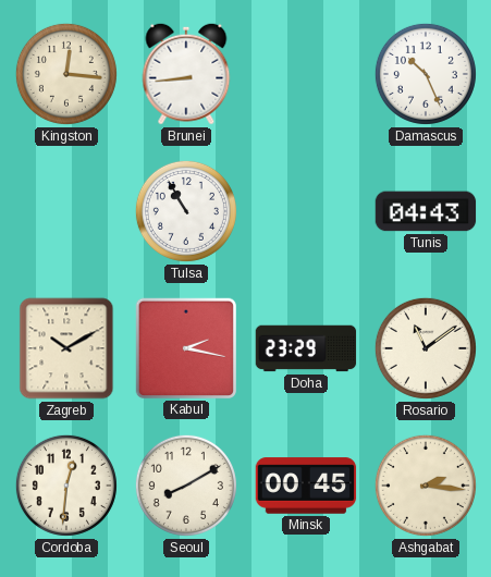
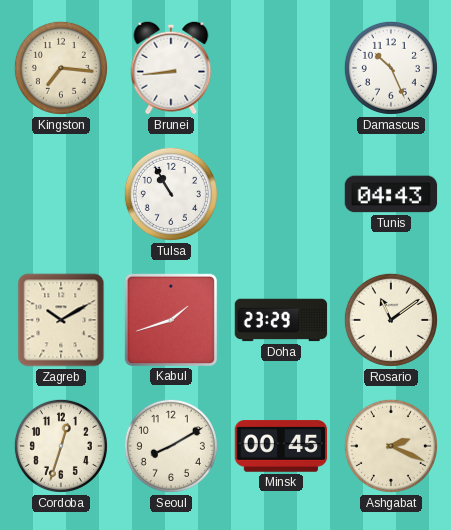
Kingston: 12:16 -> 7:16
Kabul: 2:17 -> 1:42
Cordoba: 12:31 -> 12:33
Ashgabat: 2:16 -> 2:19
